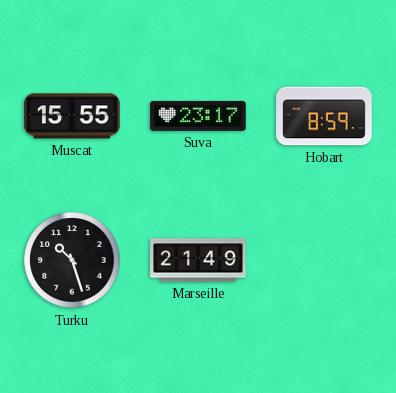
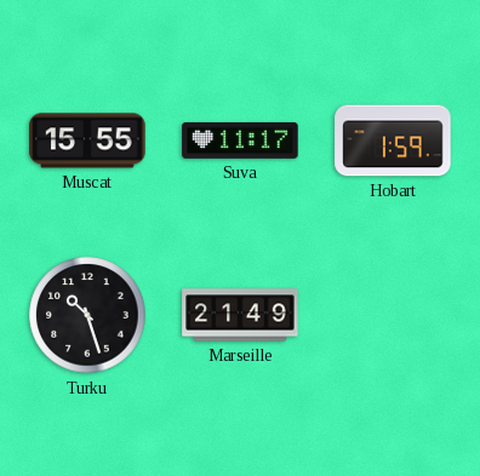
Suva: 23:17 -> 11:17
Hobart: 8:59 -> 1:59
